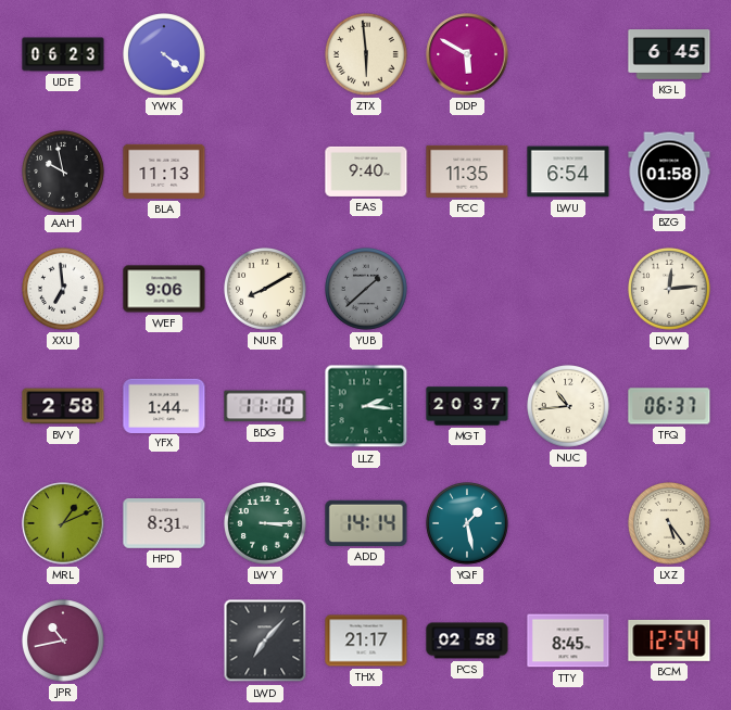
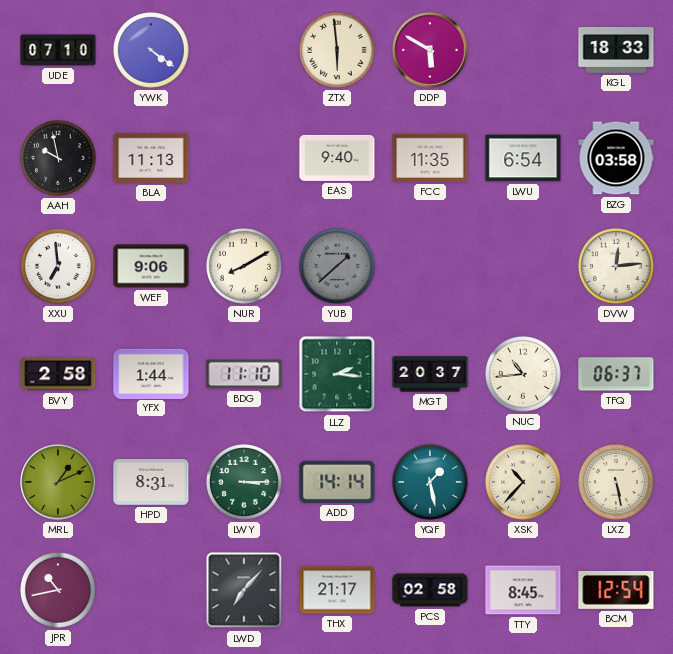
UDE: 06:23 -> 07:10
KGL: 6:45 -> 18:33
BZG: 01:58 -> 03:58
XSK: none -> 10:37
LXZ: 5:24 -> 5:28
